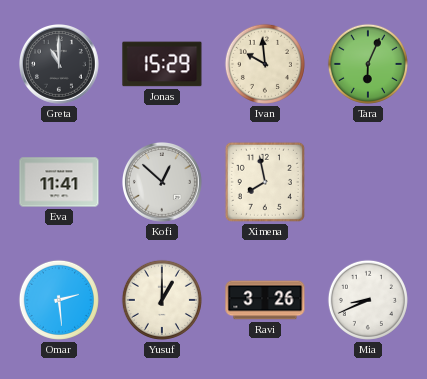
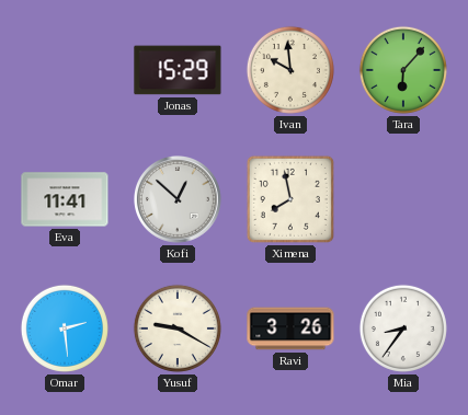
Greta: 11:00 -> none
Tara: 6:04 -> 6:07
Yusuf: 1:00 -> 9:20
Mia: 8:41 -> 8:36
